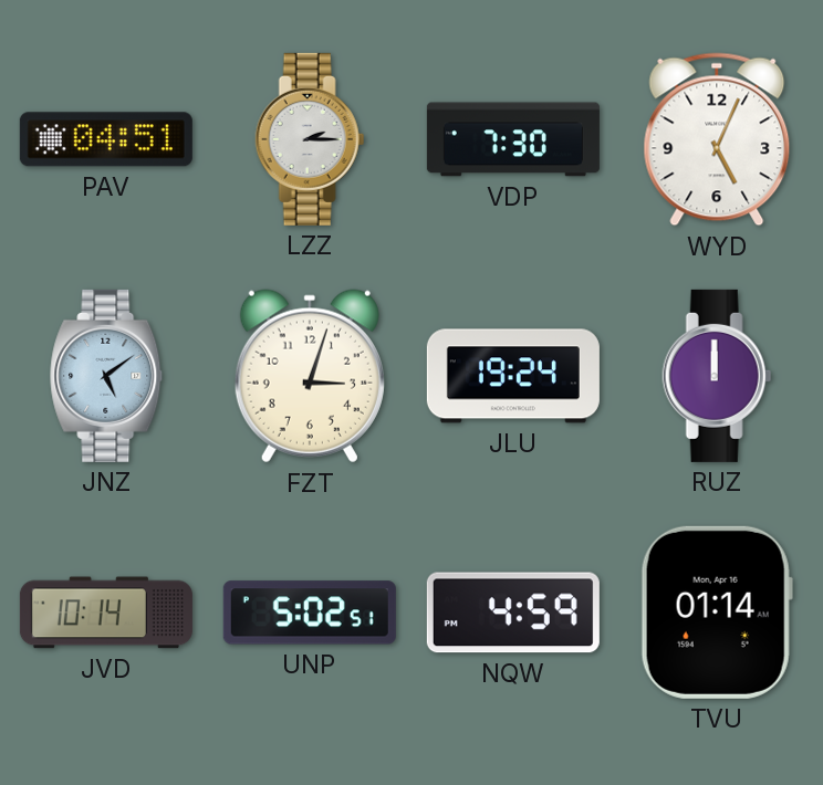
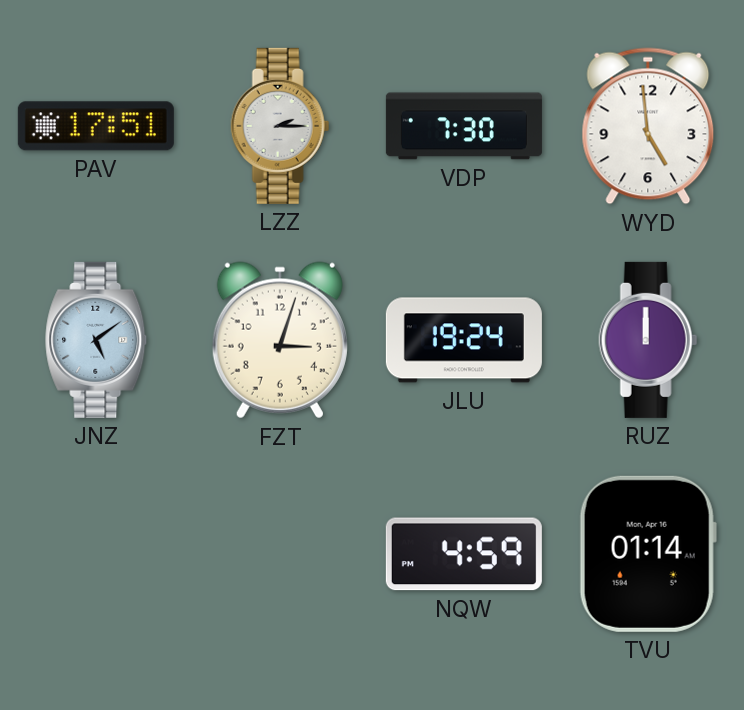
PAV: 04:51 -> 17:51
WYD: 5:04 -> 4:59
JVD: 10:14 -> none
UNP: 5:02 -> none
